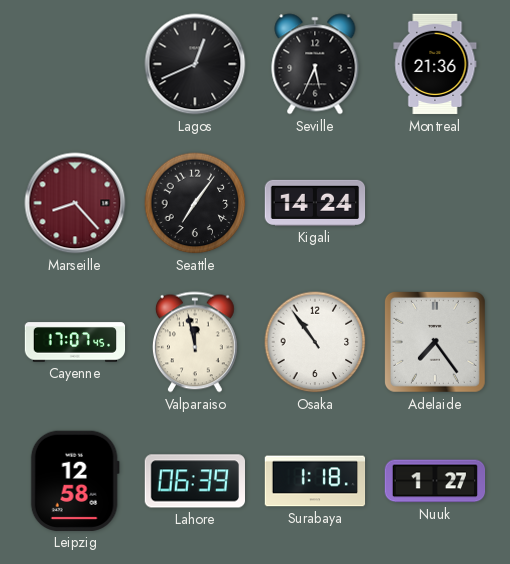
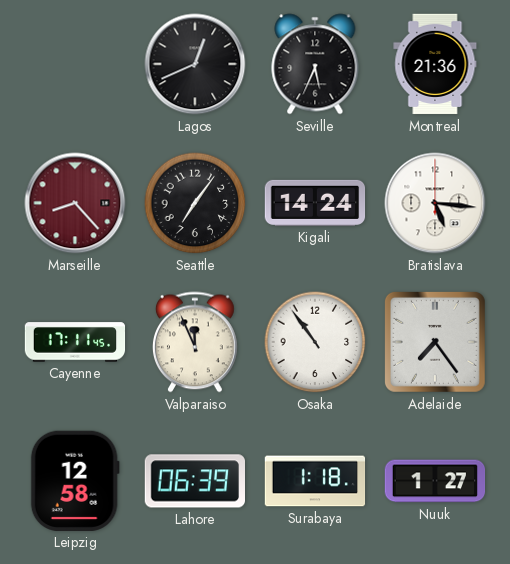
Bratislava: none -> 5:16
Cayenne: 17:07 -> 17:11
Valparaiso: 11:58 -> 11:56
